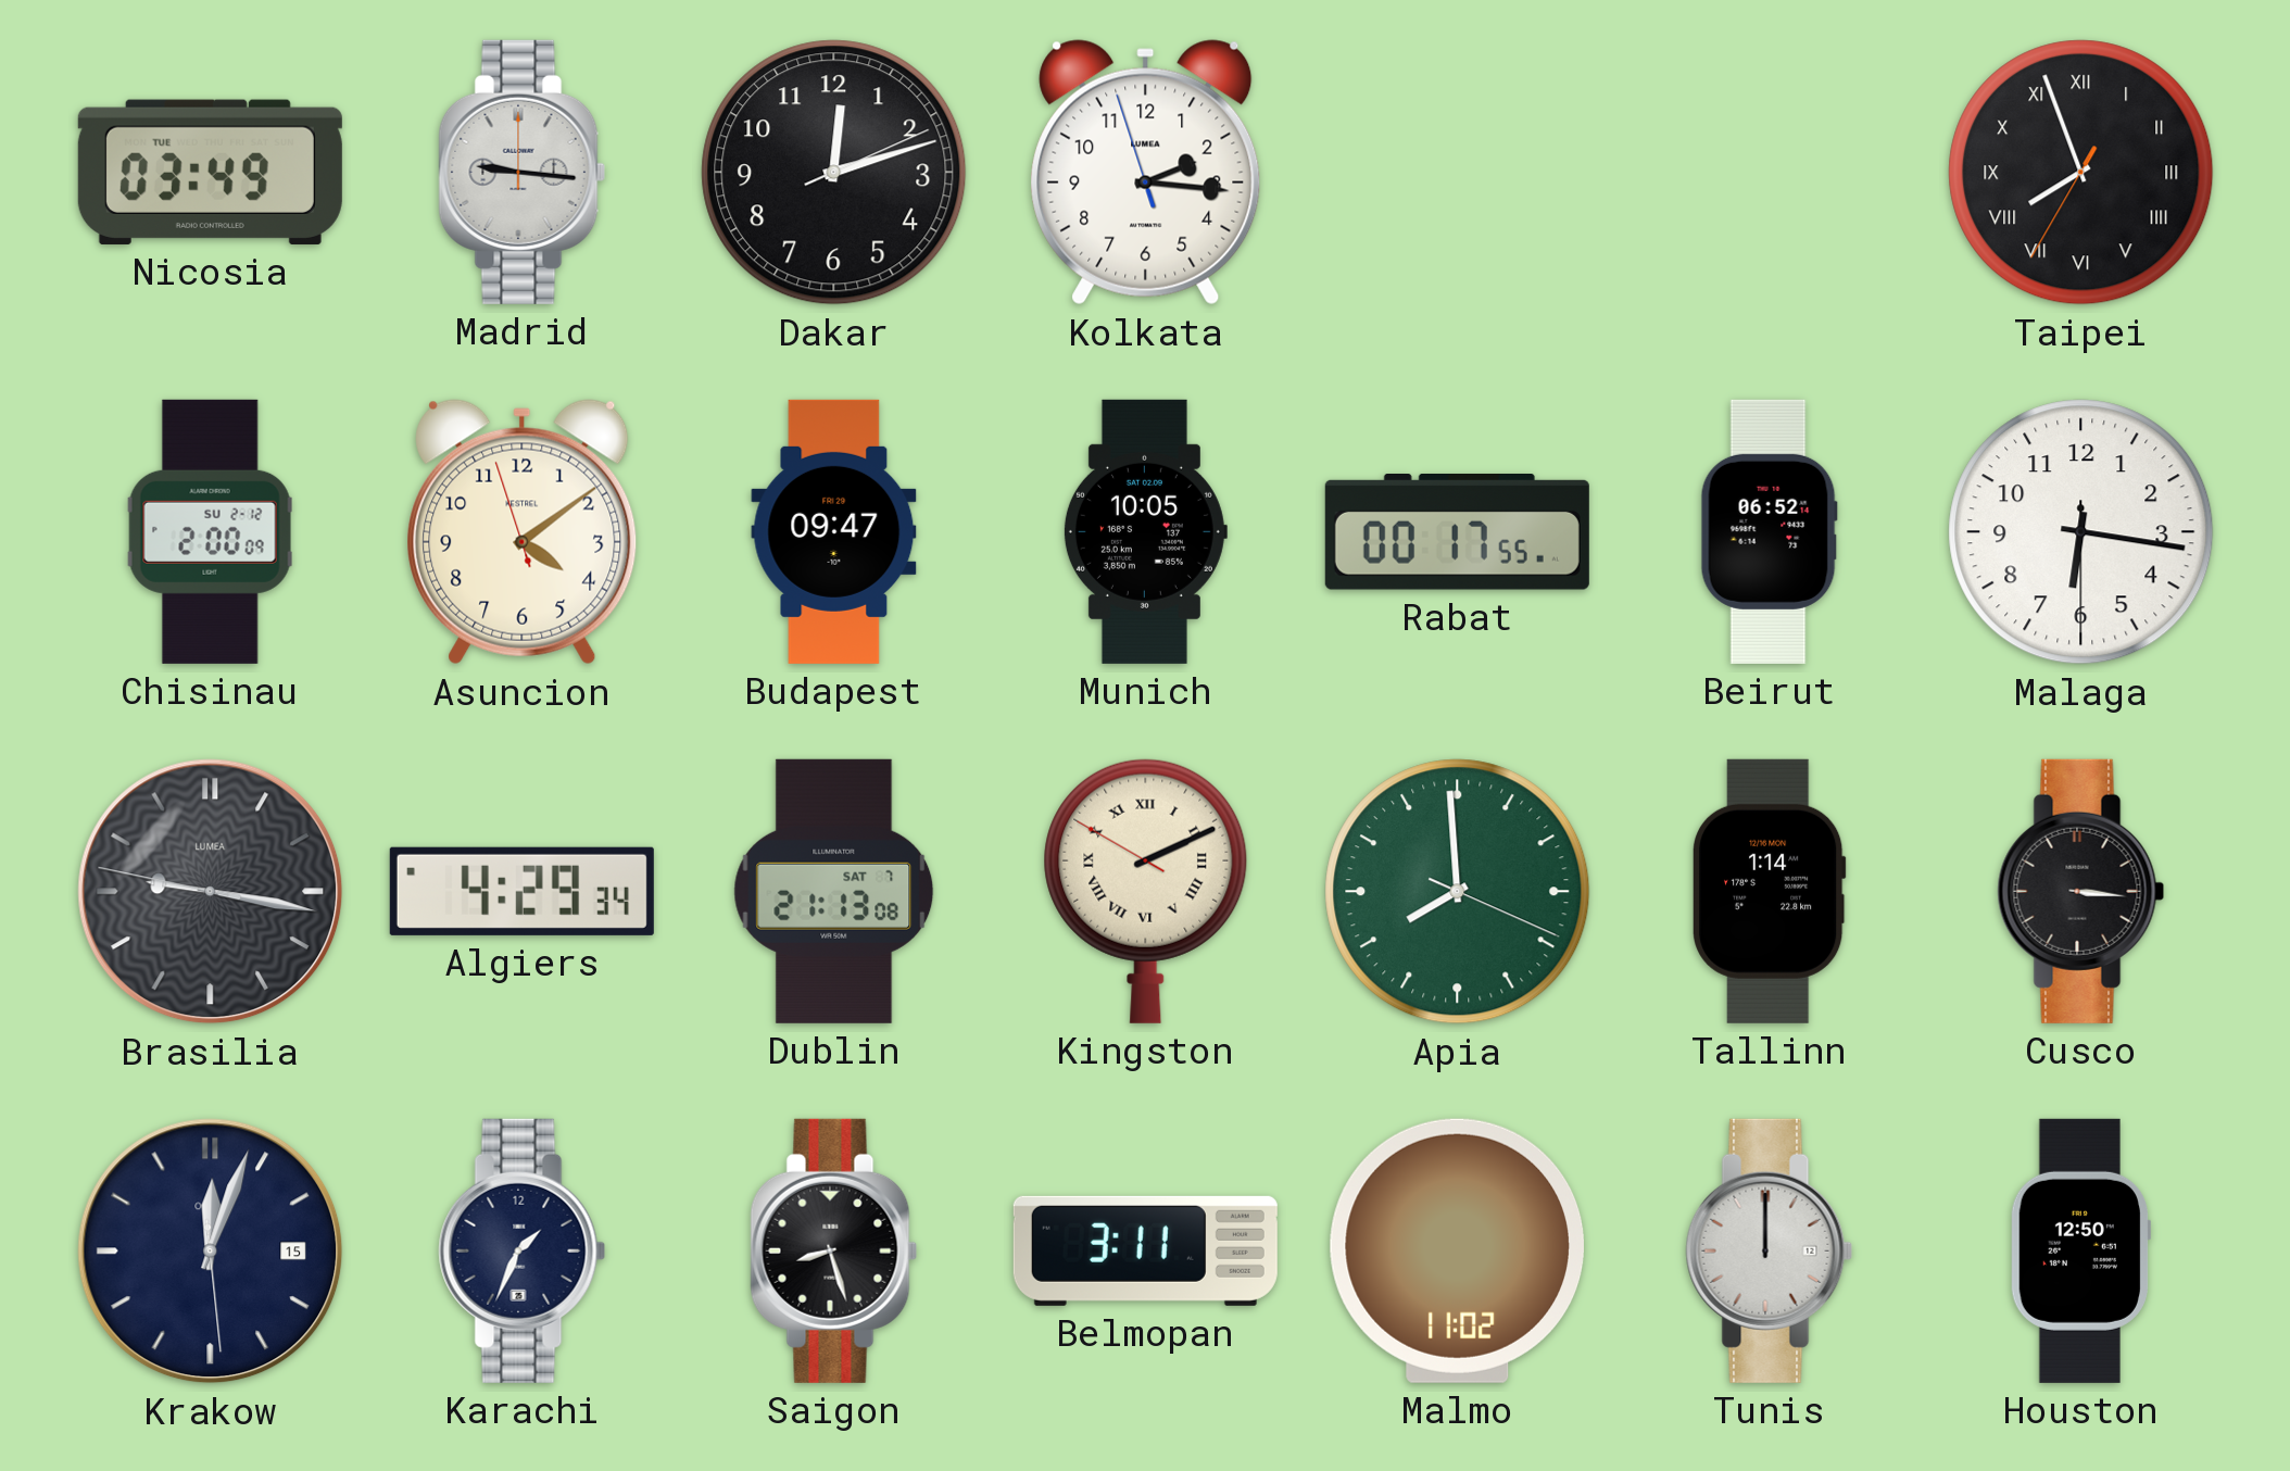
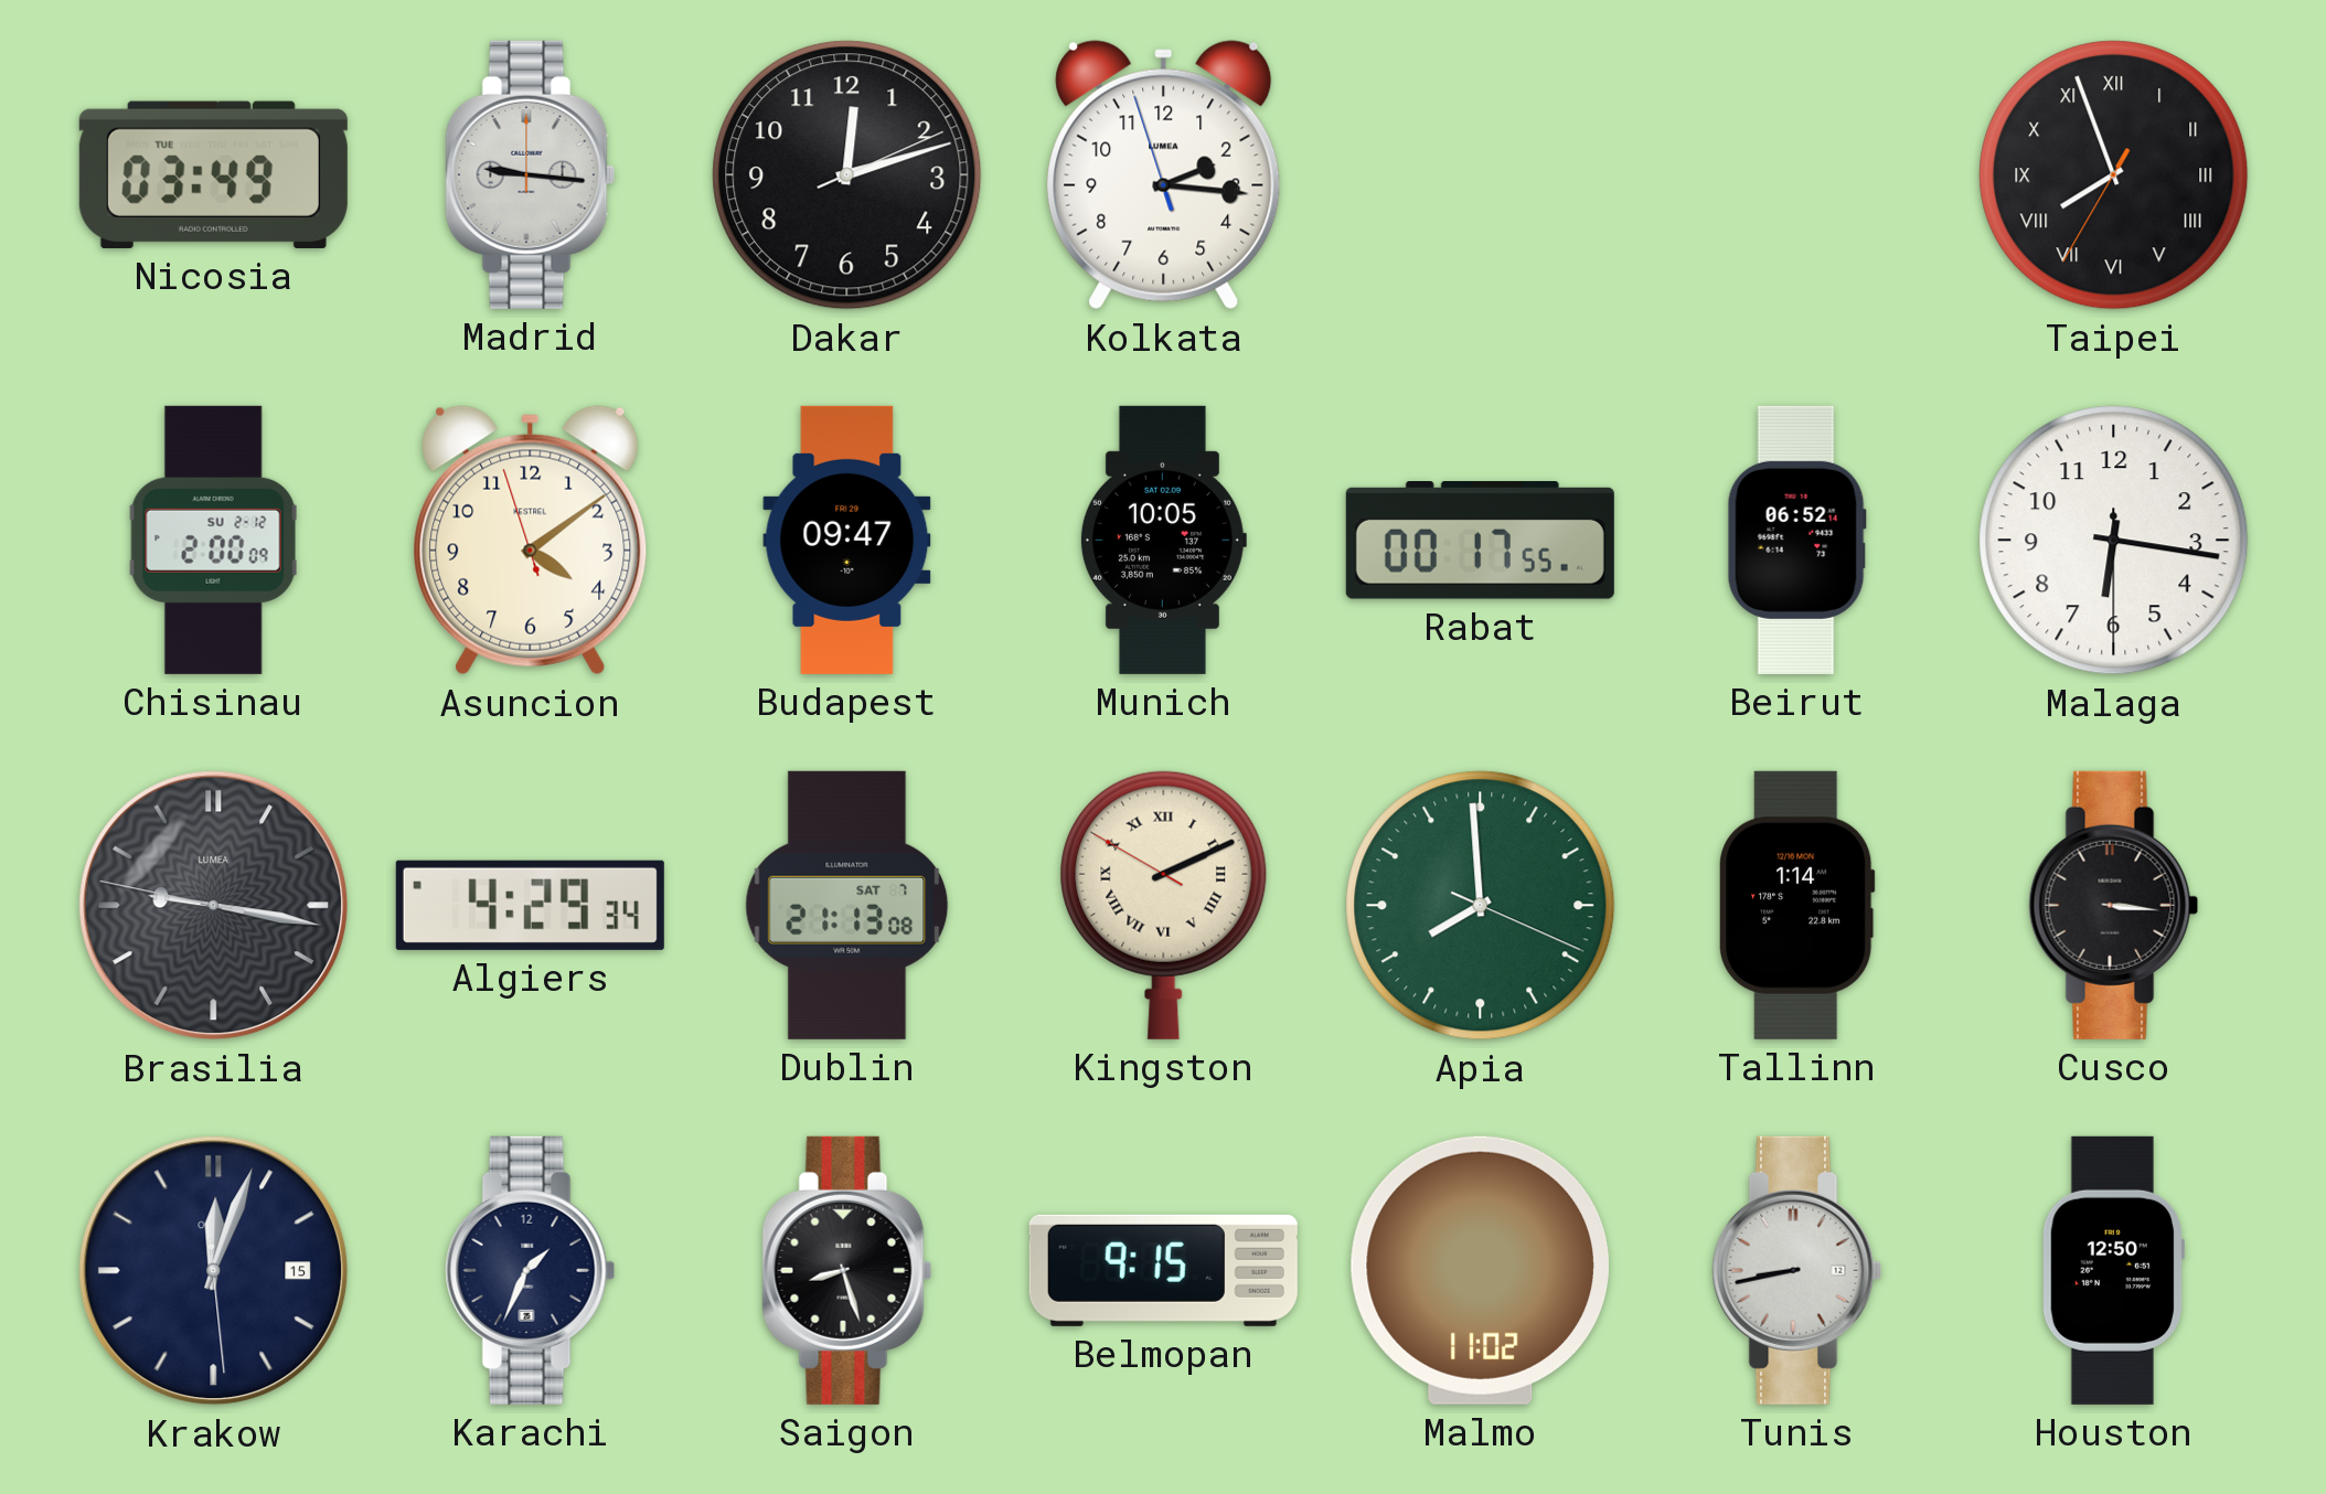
Belmopan: 3:11 -> 9:15
Tunis: 12:00 -> 8:43
